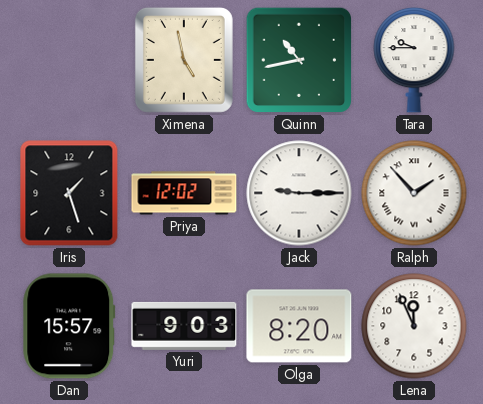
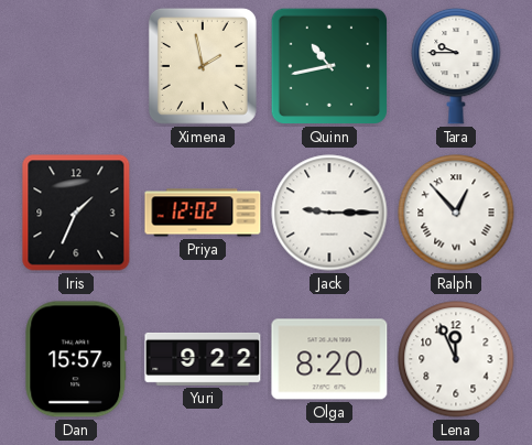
Ximena: 4:58 -> 1:58
Iris: 1:27 -> 1:34
Ralph: 1:53 -> 12:53
Yuri: 9:03 -> 9:22
